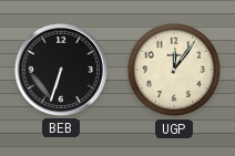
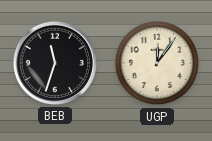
BEB: 6:33 -> 11:33
